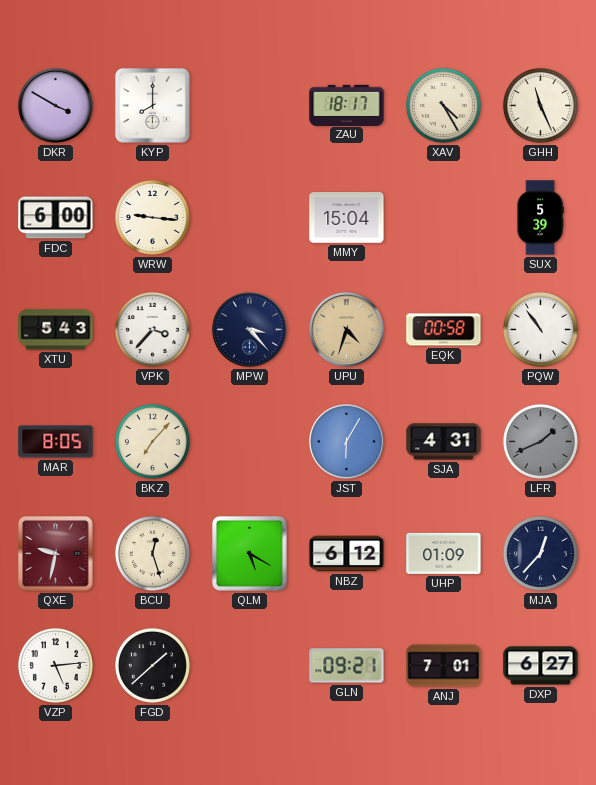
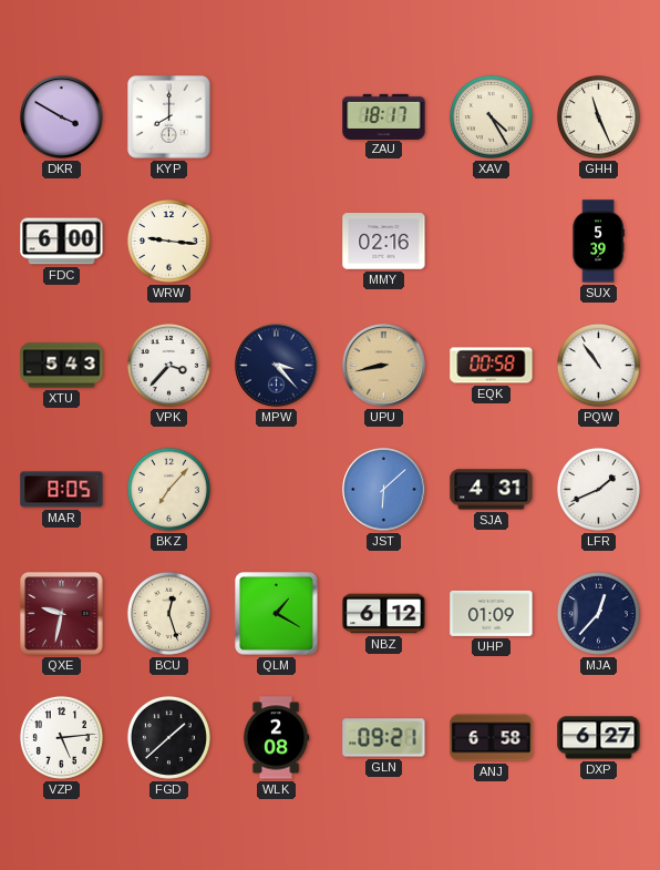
MMY: 15:04 -> 02:16
UPU: 4:33 -> 8:43
JST: 6:05 -> 6:08
LFR dial: grey -> white
QLM: 5:20 -> 1:20
WLK: none -> 2:08
ANJ: 7:01 -> 6:58
